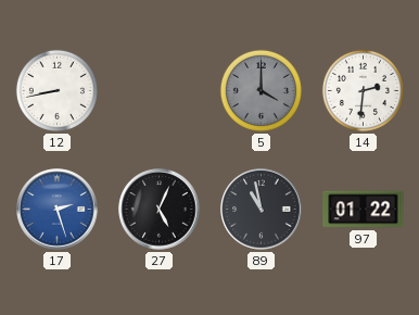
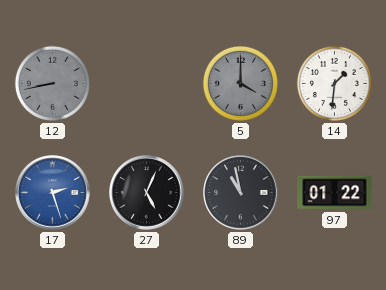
12 dial: white -> grey
14: 2:31 -> 1:31
